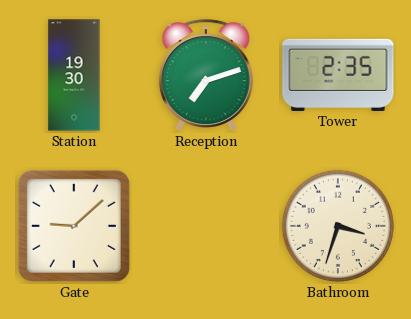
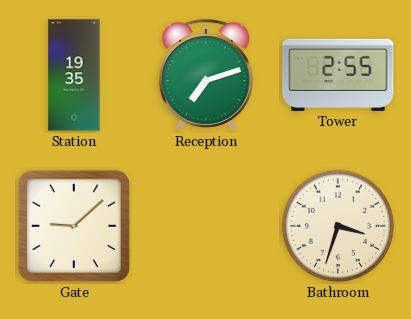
Station: 19:30 -> 19:35
Tower: 2:35 -> 2:55
